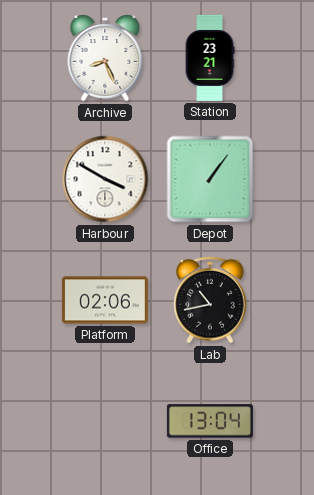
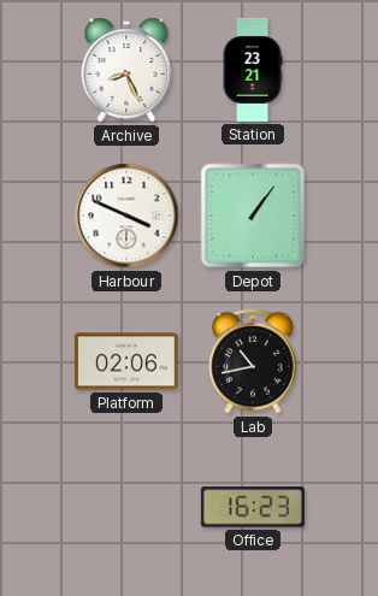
Harbour: 3:50 -> 3:49
Office: 13:04 -> 16:23
